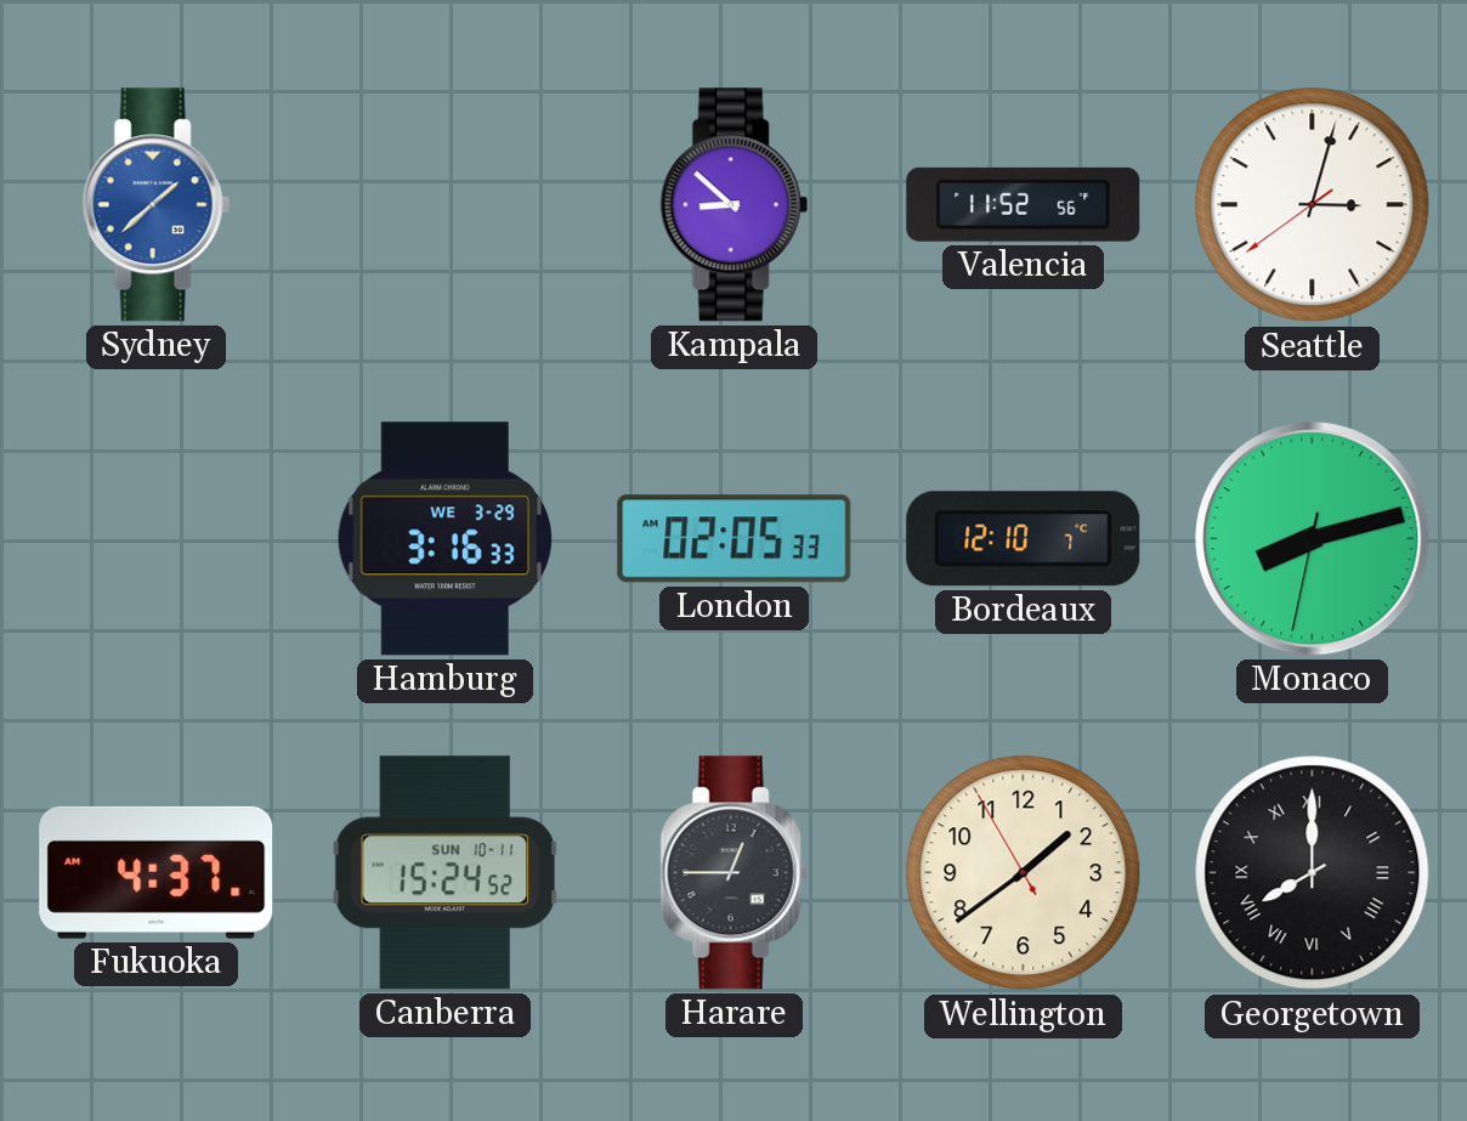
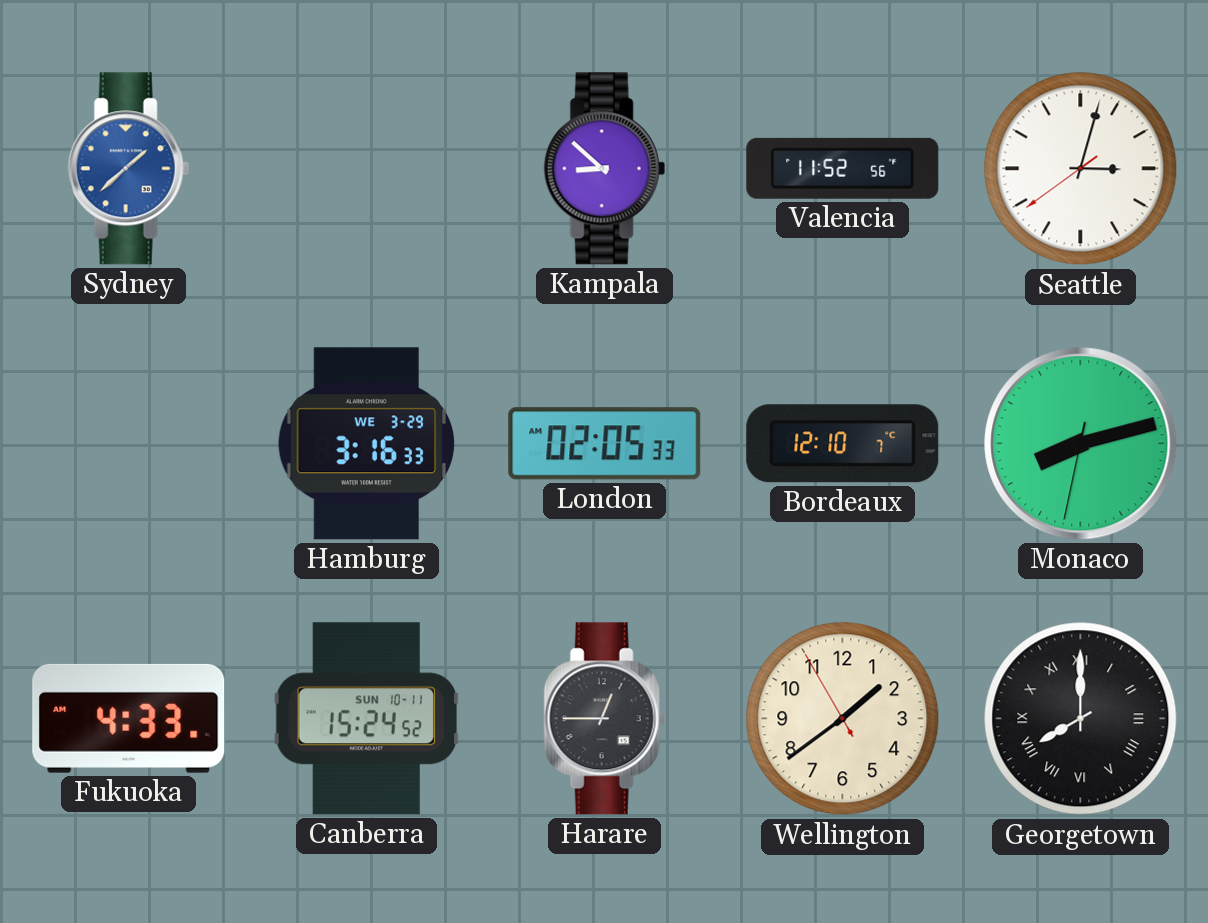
Fukuoka: 4:37 -> 4:33
